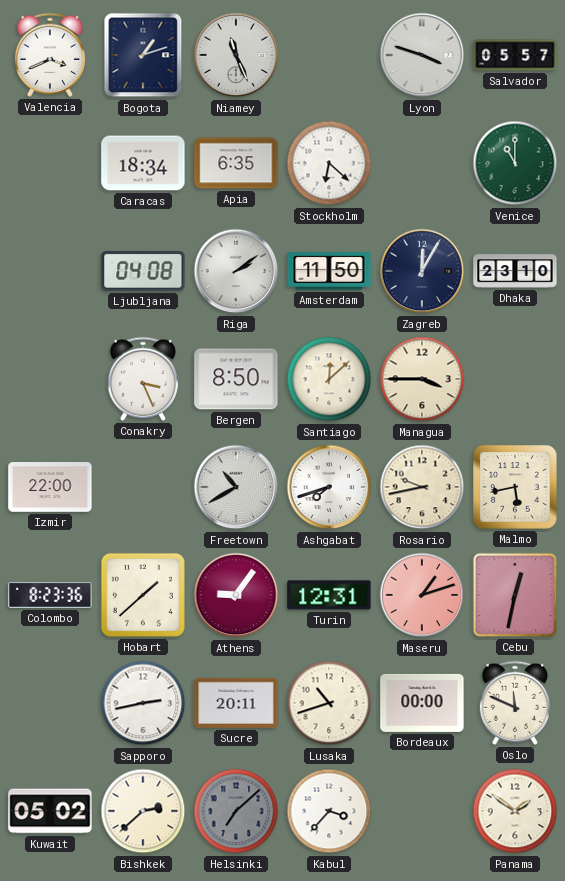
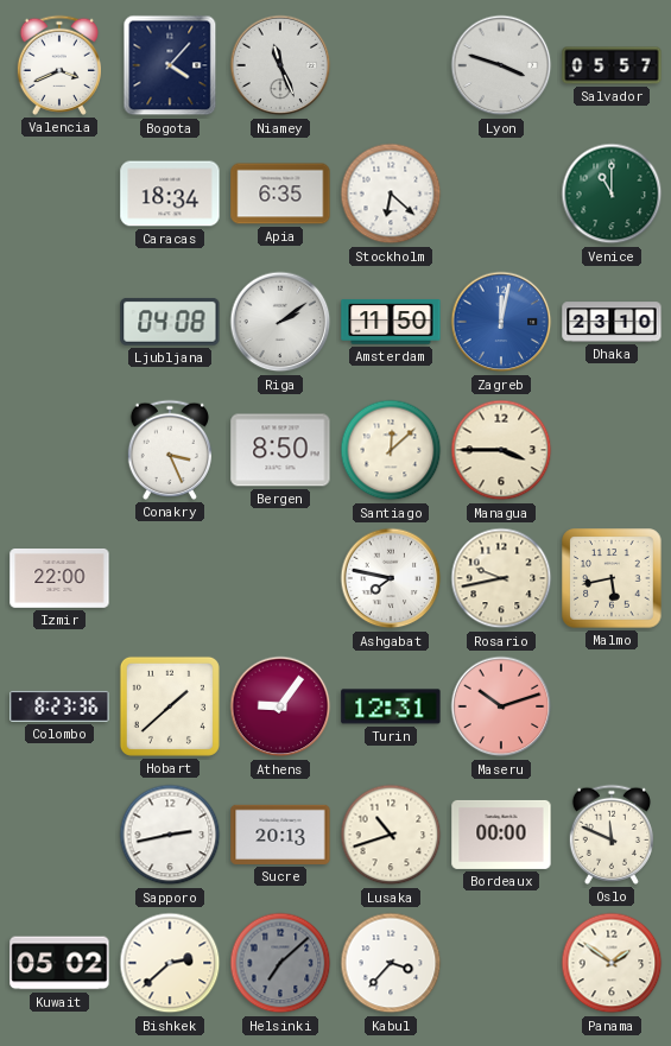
Bogota: 1:12 -> 4:07
Zagreb: 12:05 -> 12:02
Zagreb dial: navy -> blue
Freetown: 10:40 -> none
Ashgabat: 7:42 -> 7:47
Maseru: 1:12 -> 10:12
Cebu: 12:32 -> none
Sucre: 20:11 -> 20:13
